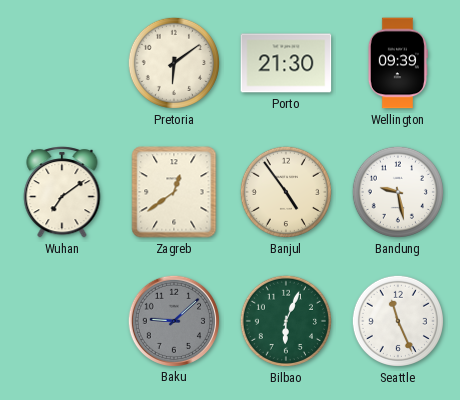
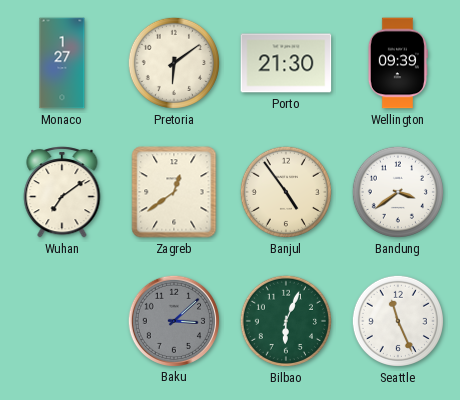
Monaco: none -> 1:27
Bandung: 9:28 -> 3:39
Baku: 9:08 -> 3:08
